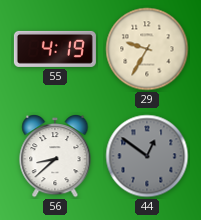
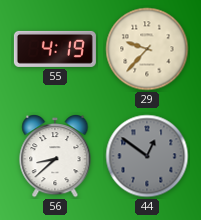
29: 9:35 -> 9:37
